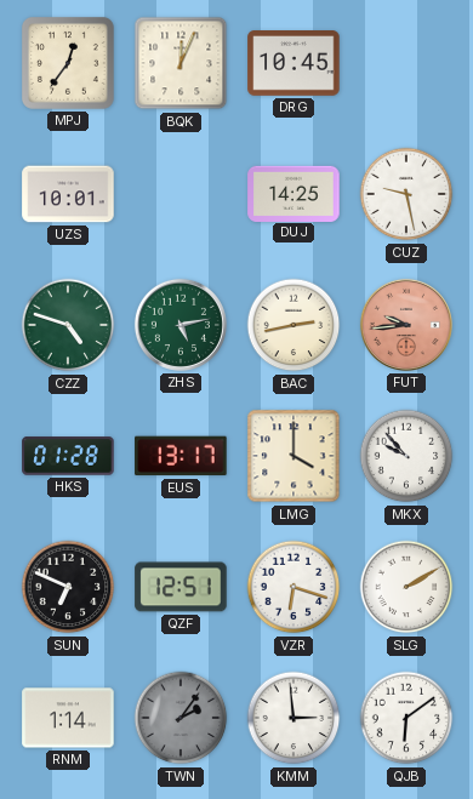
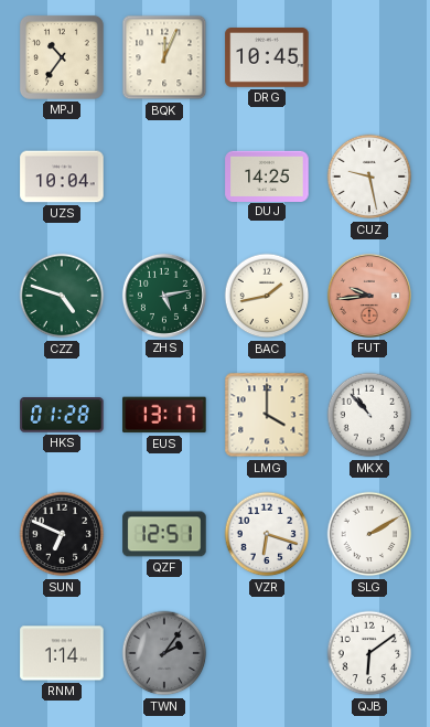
MPJ: 12:36 -> 10:36
UZS: 10:01 -> 10:04
BAC: 2:43 -> 1:43
MKX: 9:53 -> 10:53
KMM: 2:59 -> none
